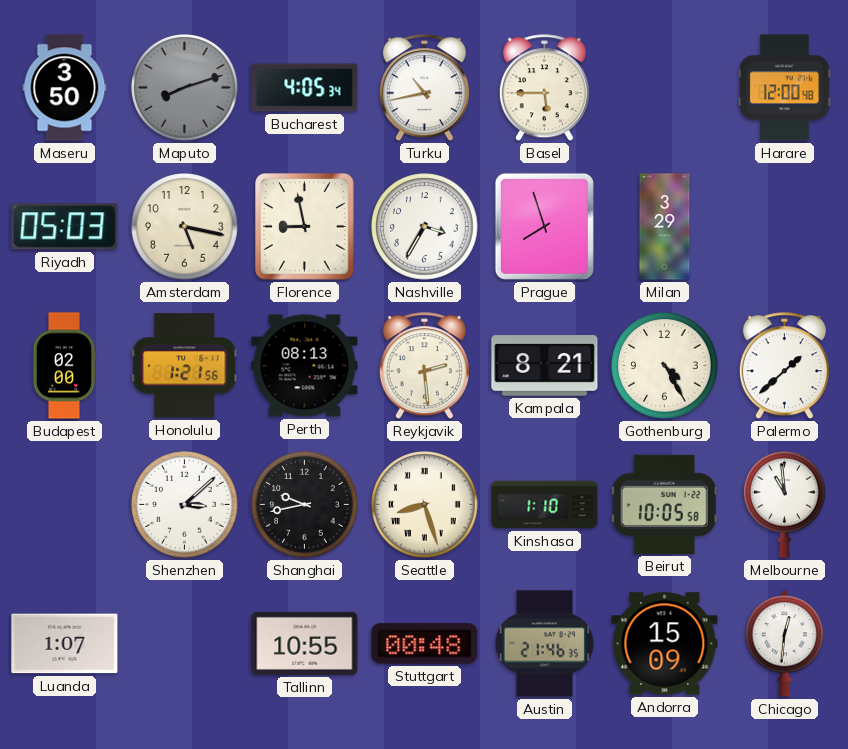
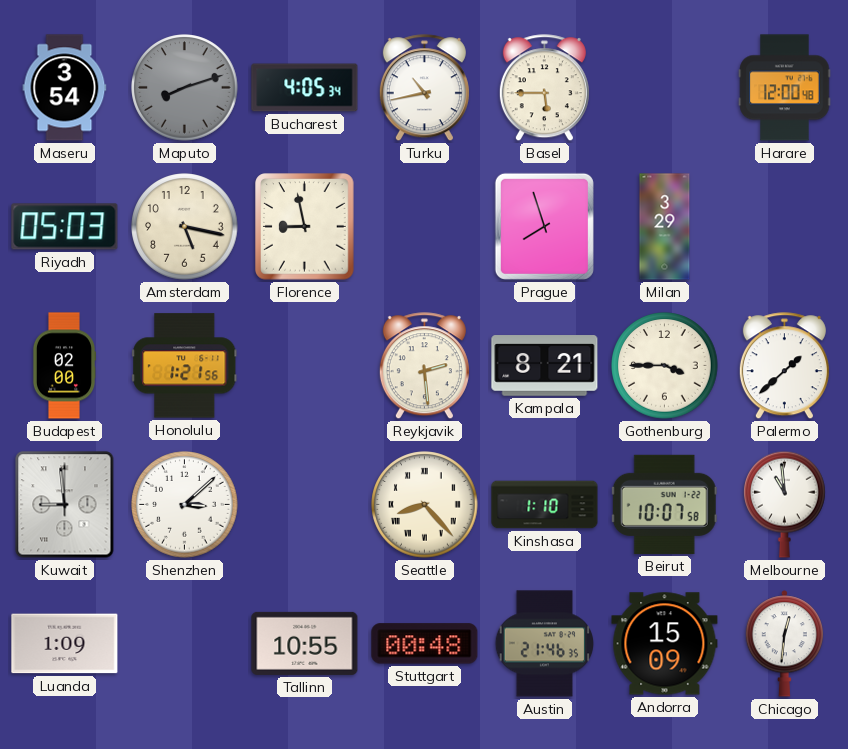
Maseru: 3:50 -> 3:54
Nashville: 3:35 -> none
Perth: 08:13 -> none
Gothenburg: 4:25 -> 3:45
Kuwait: none -> 8:59
Shanghai: 9:43 -> none
Seattle: 8:27 -> 8:23
Beirut: 10:05 -> 10:07
Luanda: 1:07 -> 1:09
